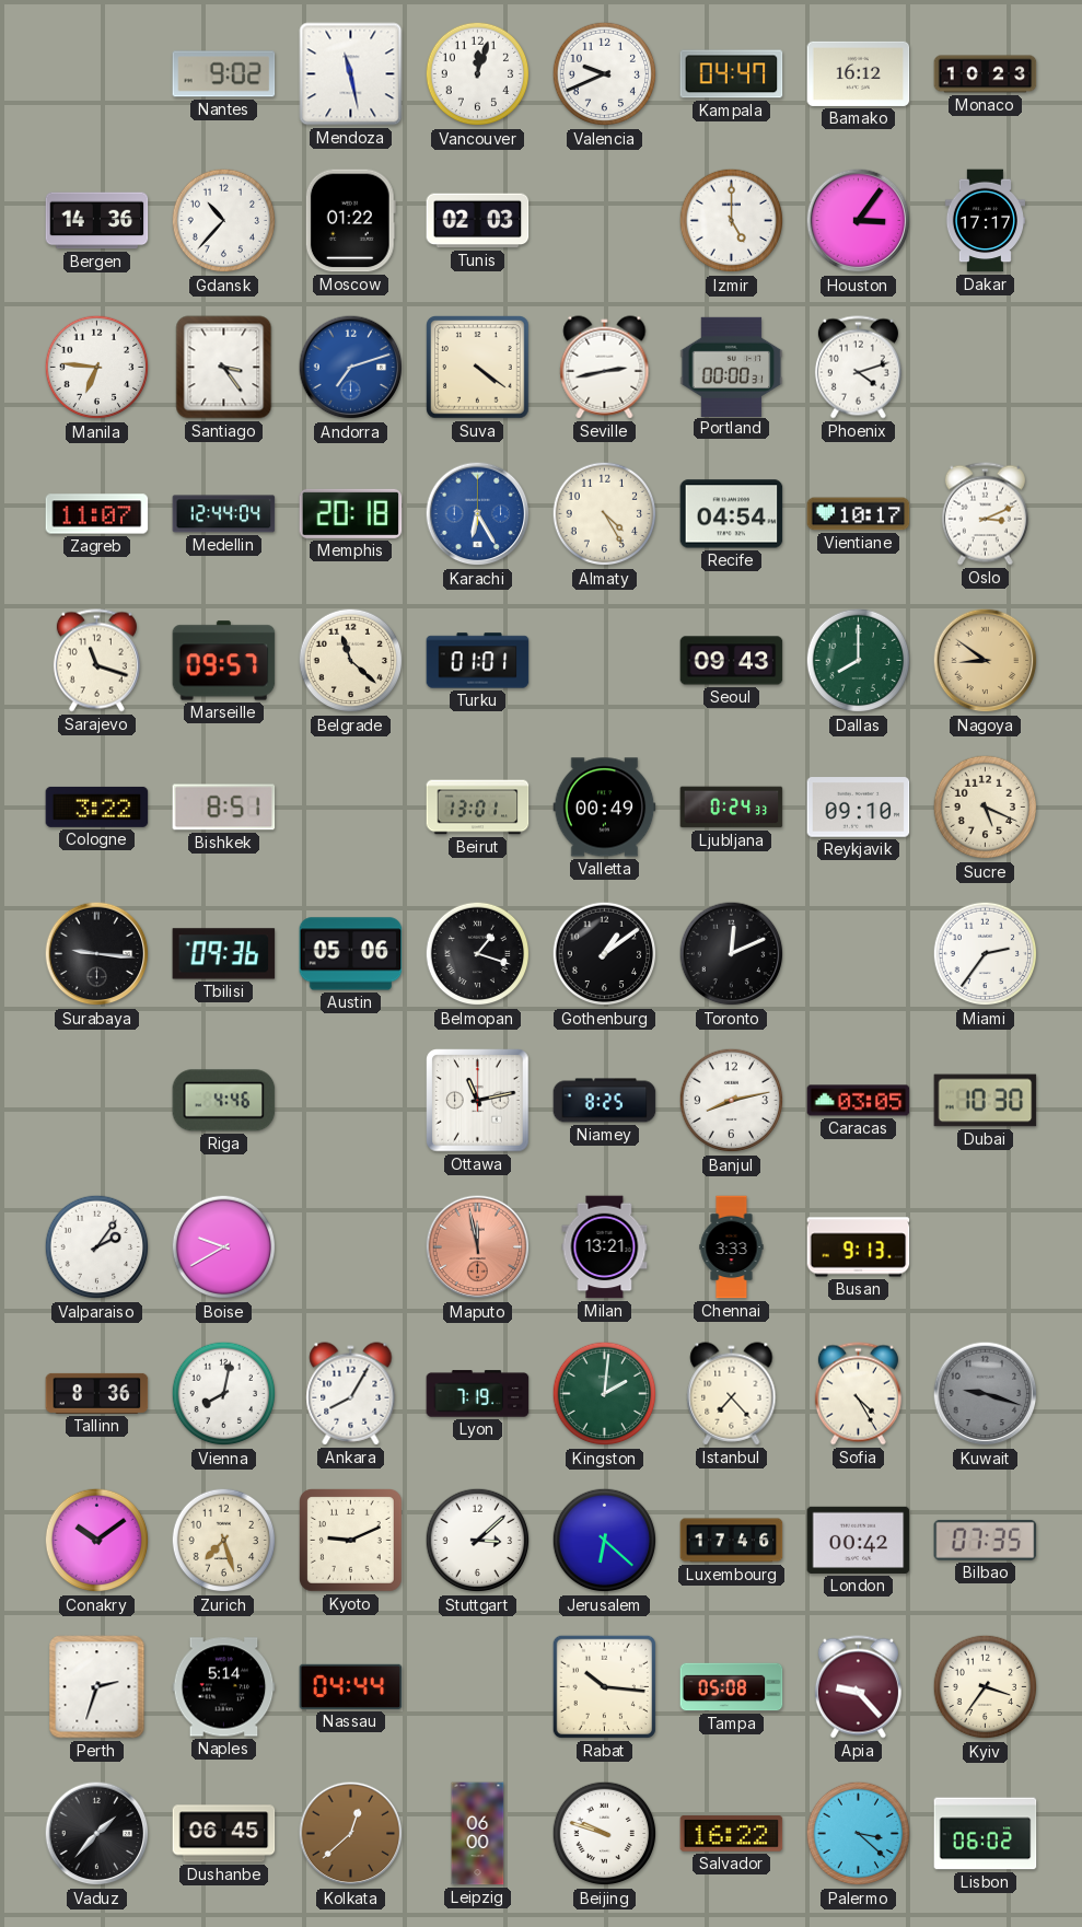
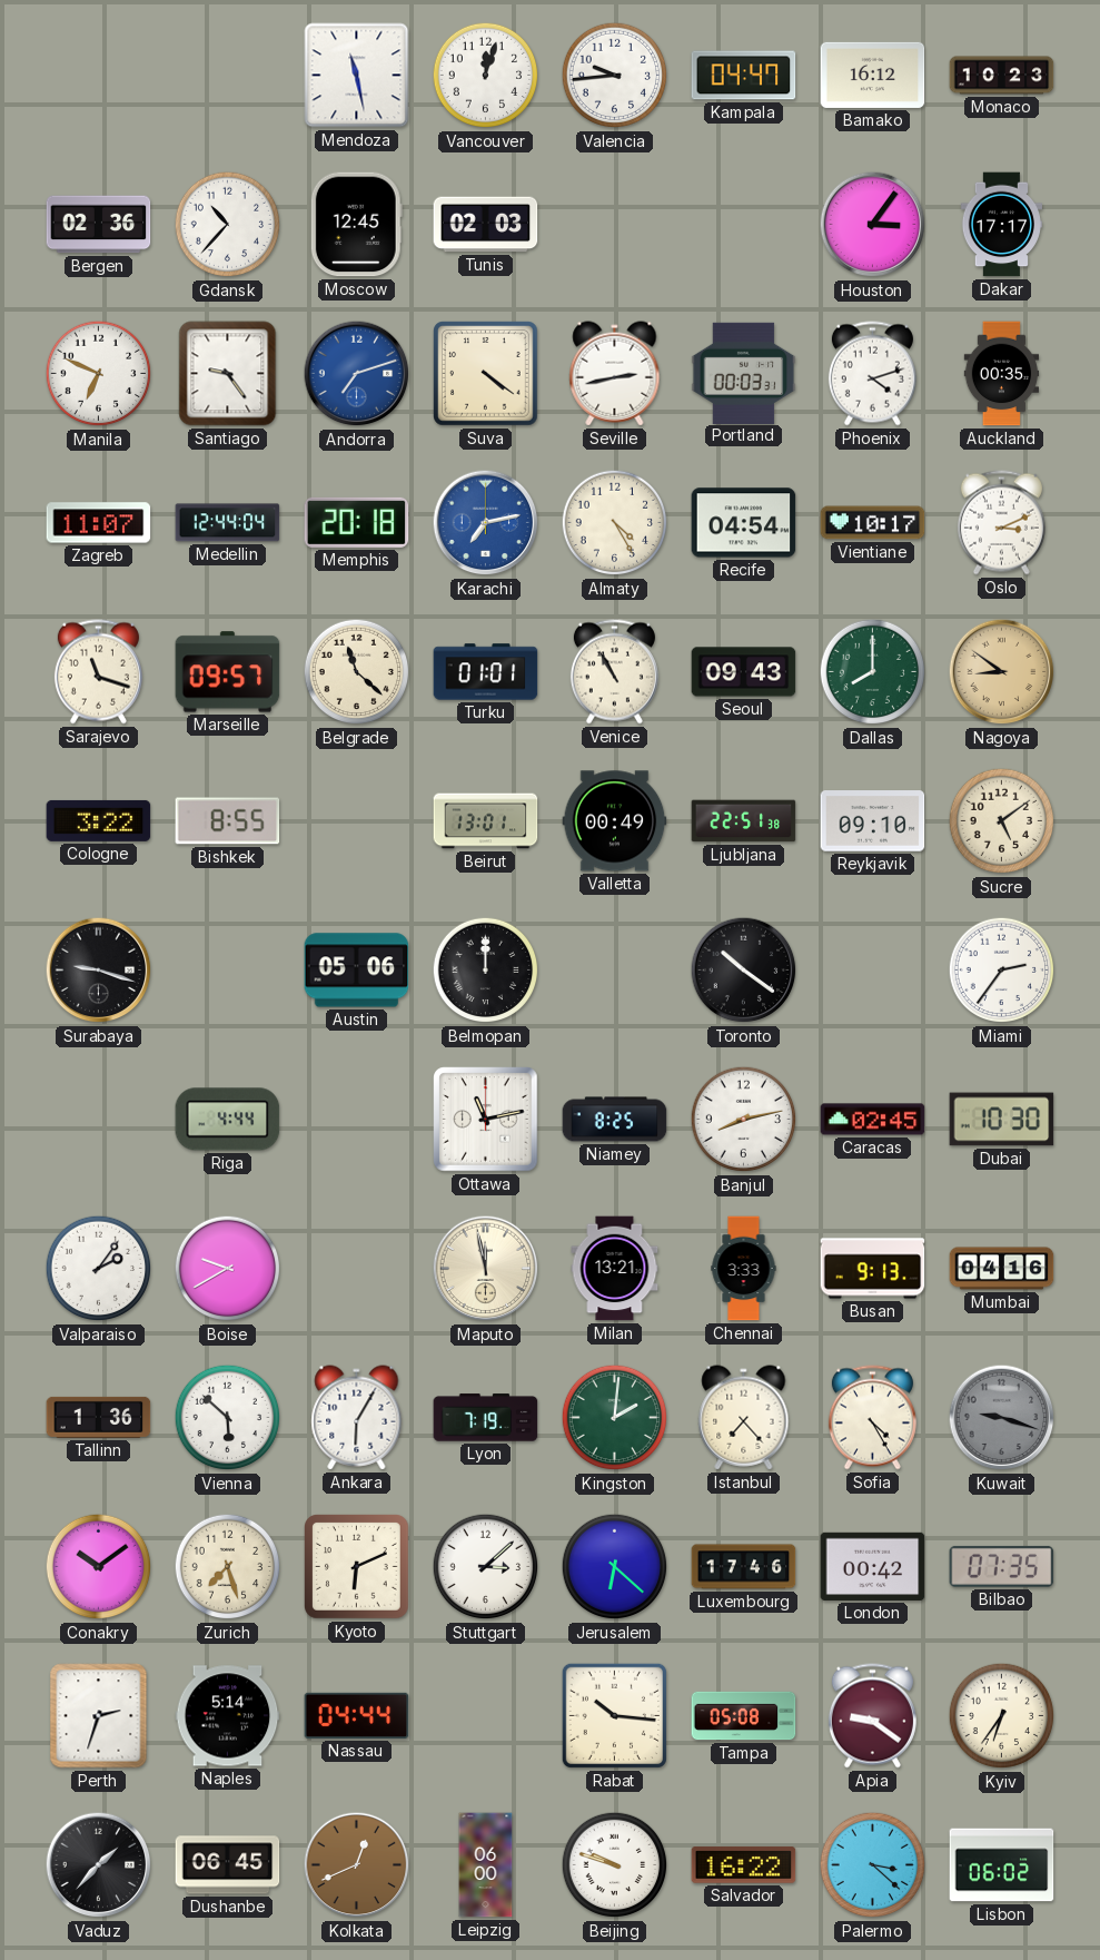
Nantes: 9:02 -> none
Valencia: 9:41 -> 9:44
Bergen: 14:36 -> 02:36
Moscow: 01:22 -> 12:45
Izmir: 5:00 -> none
Manila: 6:46 -> 6:49
Santiago: 3:24 -> 9:24
Portland: 00:00 -> 00:03
Auckland: none -> 00:35
Karachi: 6:25 -> 7:13
Venice: none -> 10:55
Bishkek: 8:51 -> 8:55
Ljubljana: 0:24 -> 22:51
Sucre: 5:19 -> 5:09
Surabaya: 9:16 -> 9:18
Tbilisi: 09:36 -> none
Belmopan: 1:18 -> 12:00
Gothenburg: 1:09 -> none
Toronto: 12:11 -> 10:21
Riga: 4:46 -> 4:44
Caracas: 03:05 -> 02:45
Maputo dial: salmon -> cream
Mumbai: none -> 04:16
Tallinn: 8:36 -> 1:36
Vienna: 8:02 -> 5:52
Ankara: 8:05 -> 6:05
Kyoto: 9:11 -> 6:11
Apia: 9:23 -> 9:21
Kyiv: 3:36 -> 6:36
Kolkata: 12:38 -> 12:41
